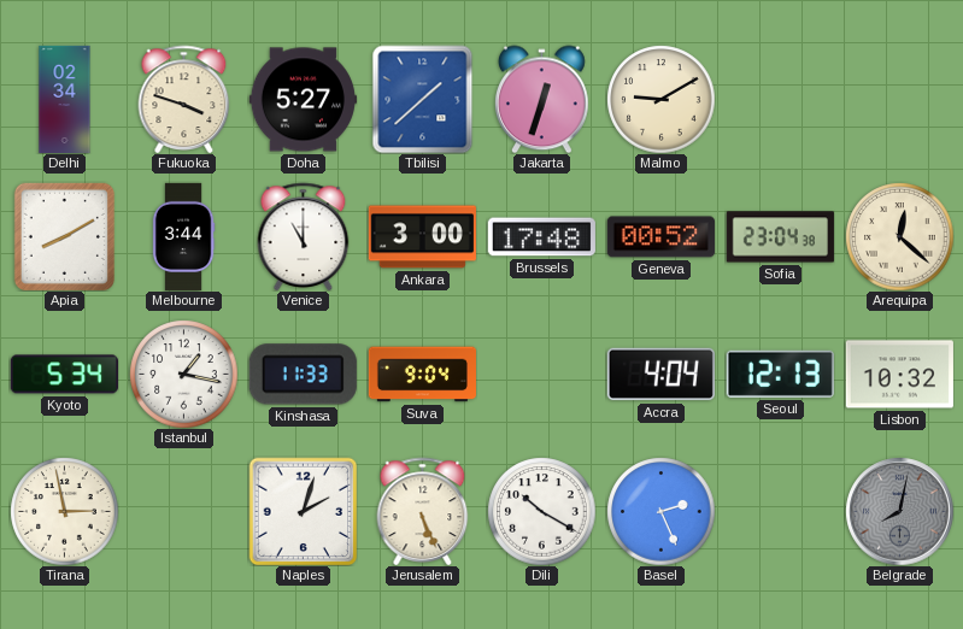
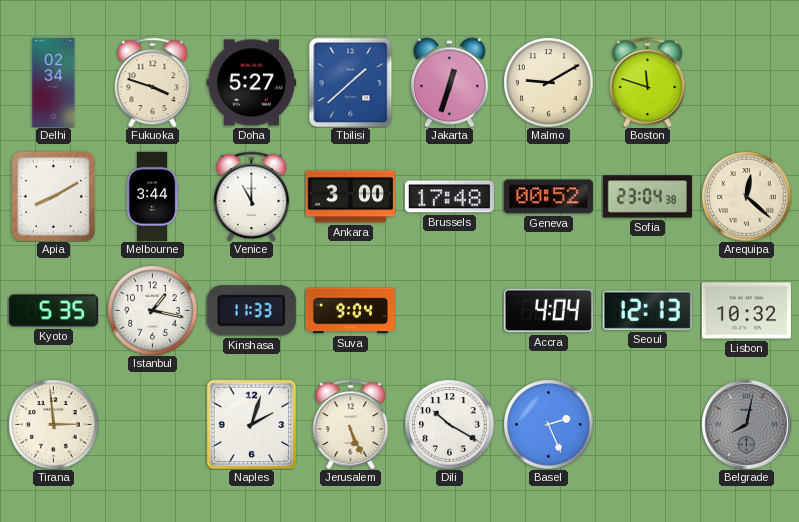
Boston: none -> 11:48
Kyoto: 5:34 -> 5:35
Tirana: 2:58 -> 2:59
